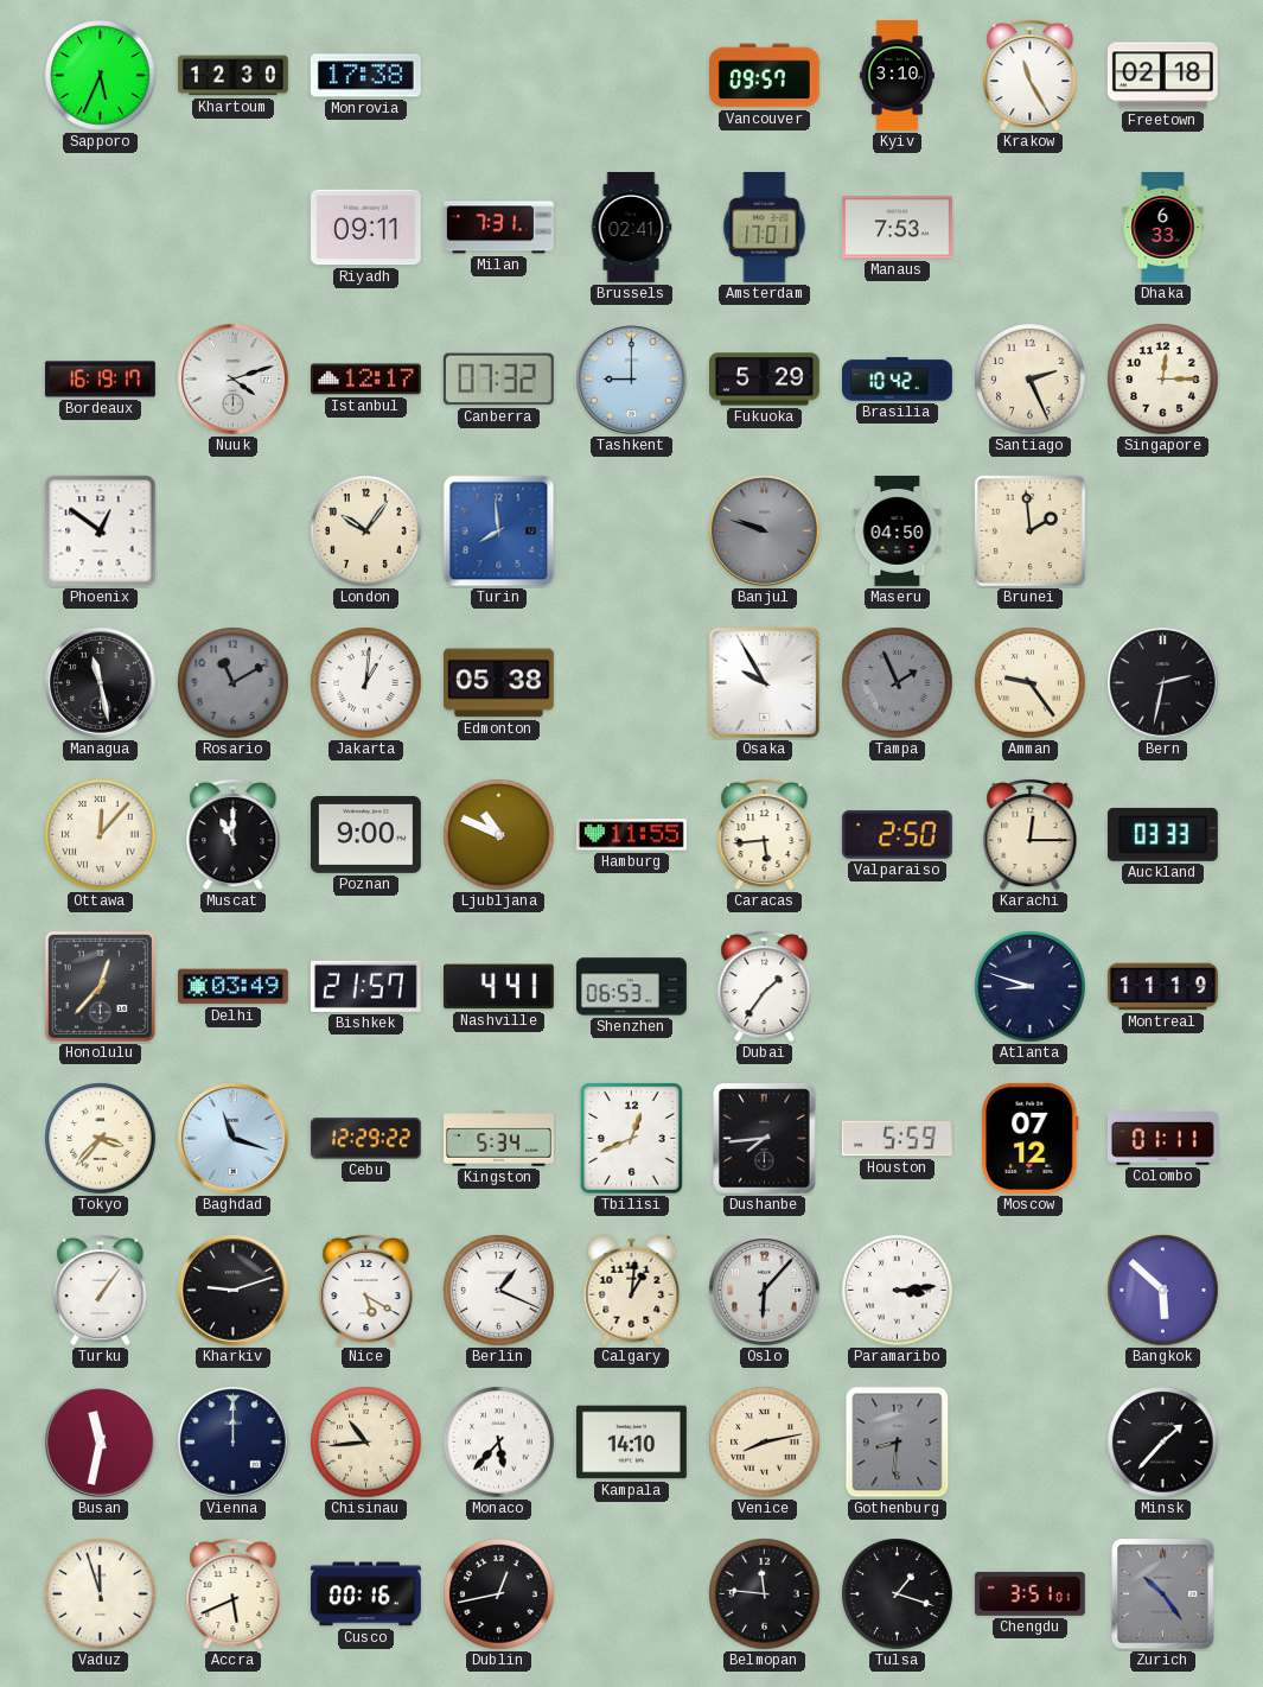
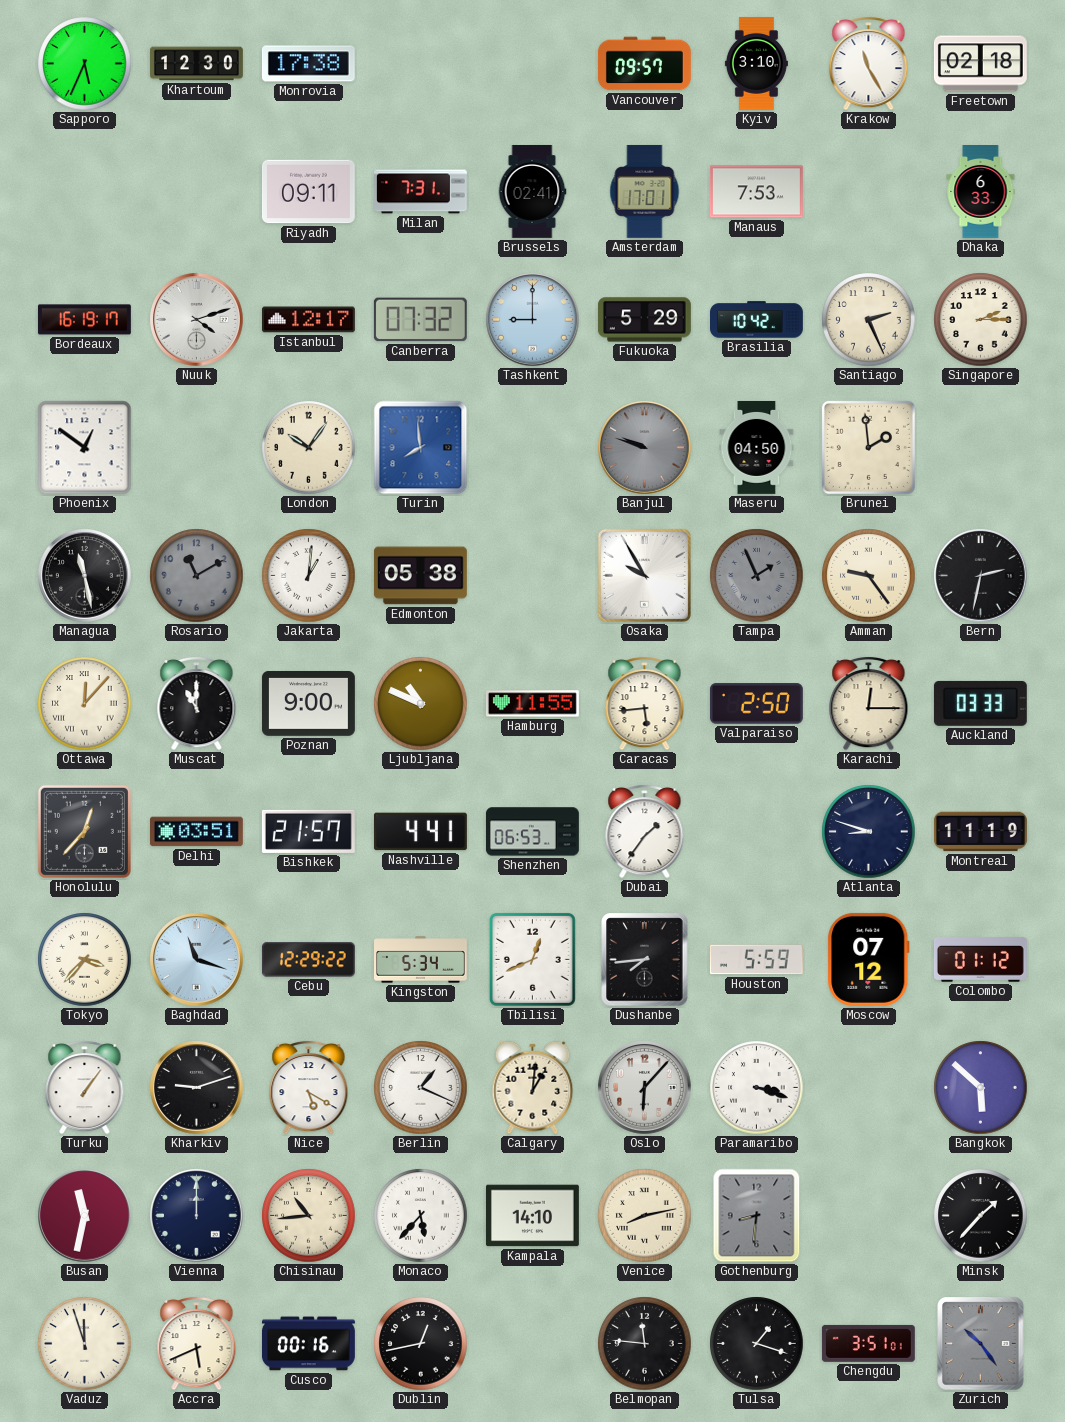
Singapore: 12:15 -> 2:15
Delhi: 03:49 -> 03:51
Colombo: 01:11 -> 01:12
Paramaribo: 3:14 -> 3:18
